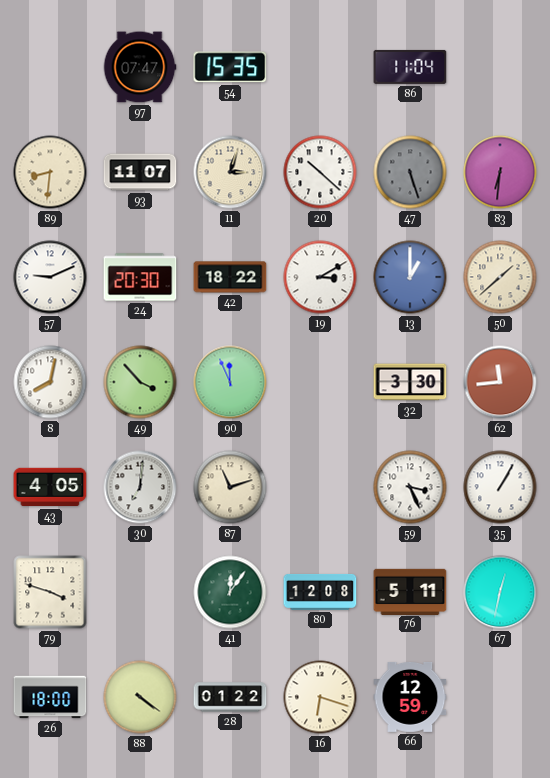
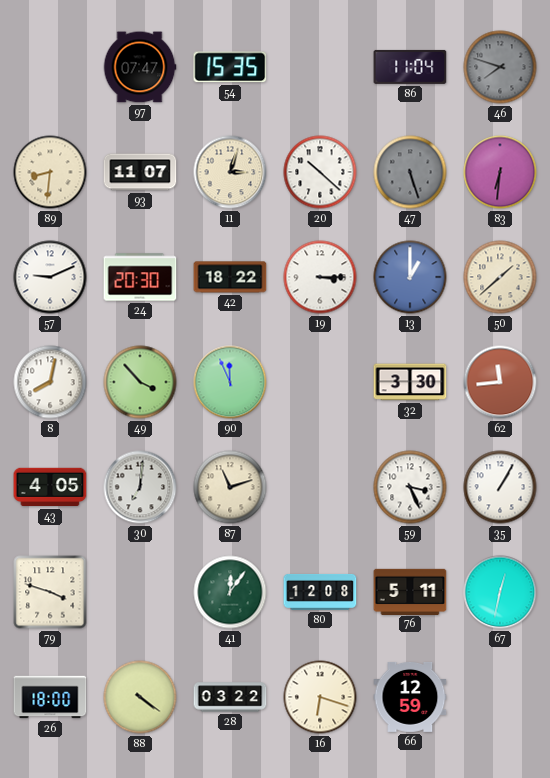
46: none -> 7:48
19: 3:10 -> 3:15
28: 01:22 -> 03:22
